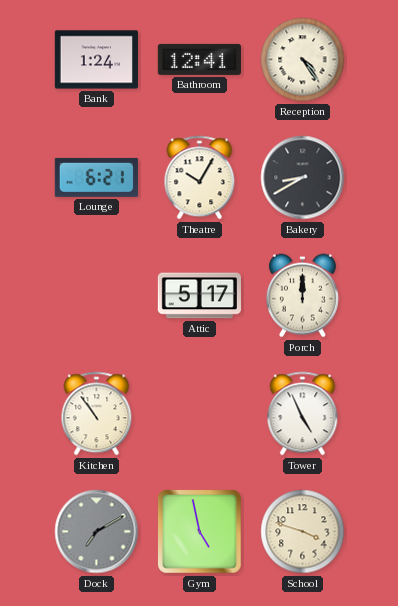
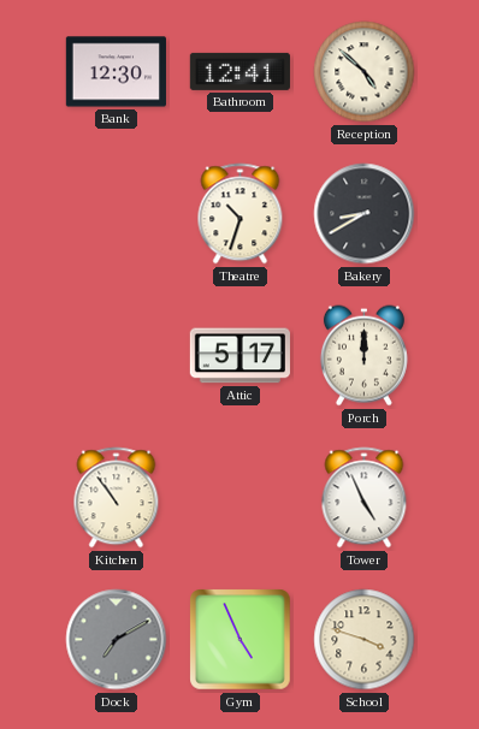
Bank: 1:24 -> 12:30
Reception: 4:24 -> 4:52
Lounge: 6:21 -> none
Theatre: 10:05 -> 10:33
Gym: 4:58 -> 4:56
